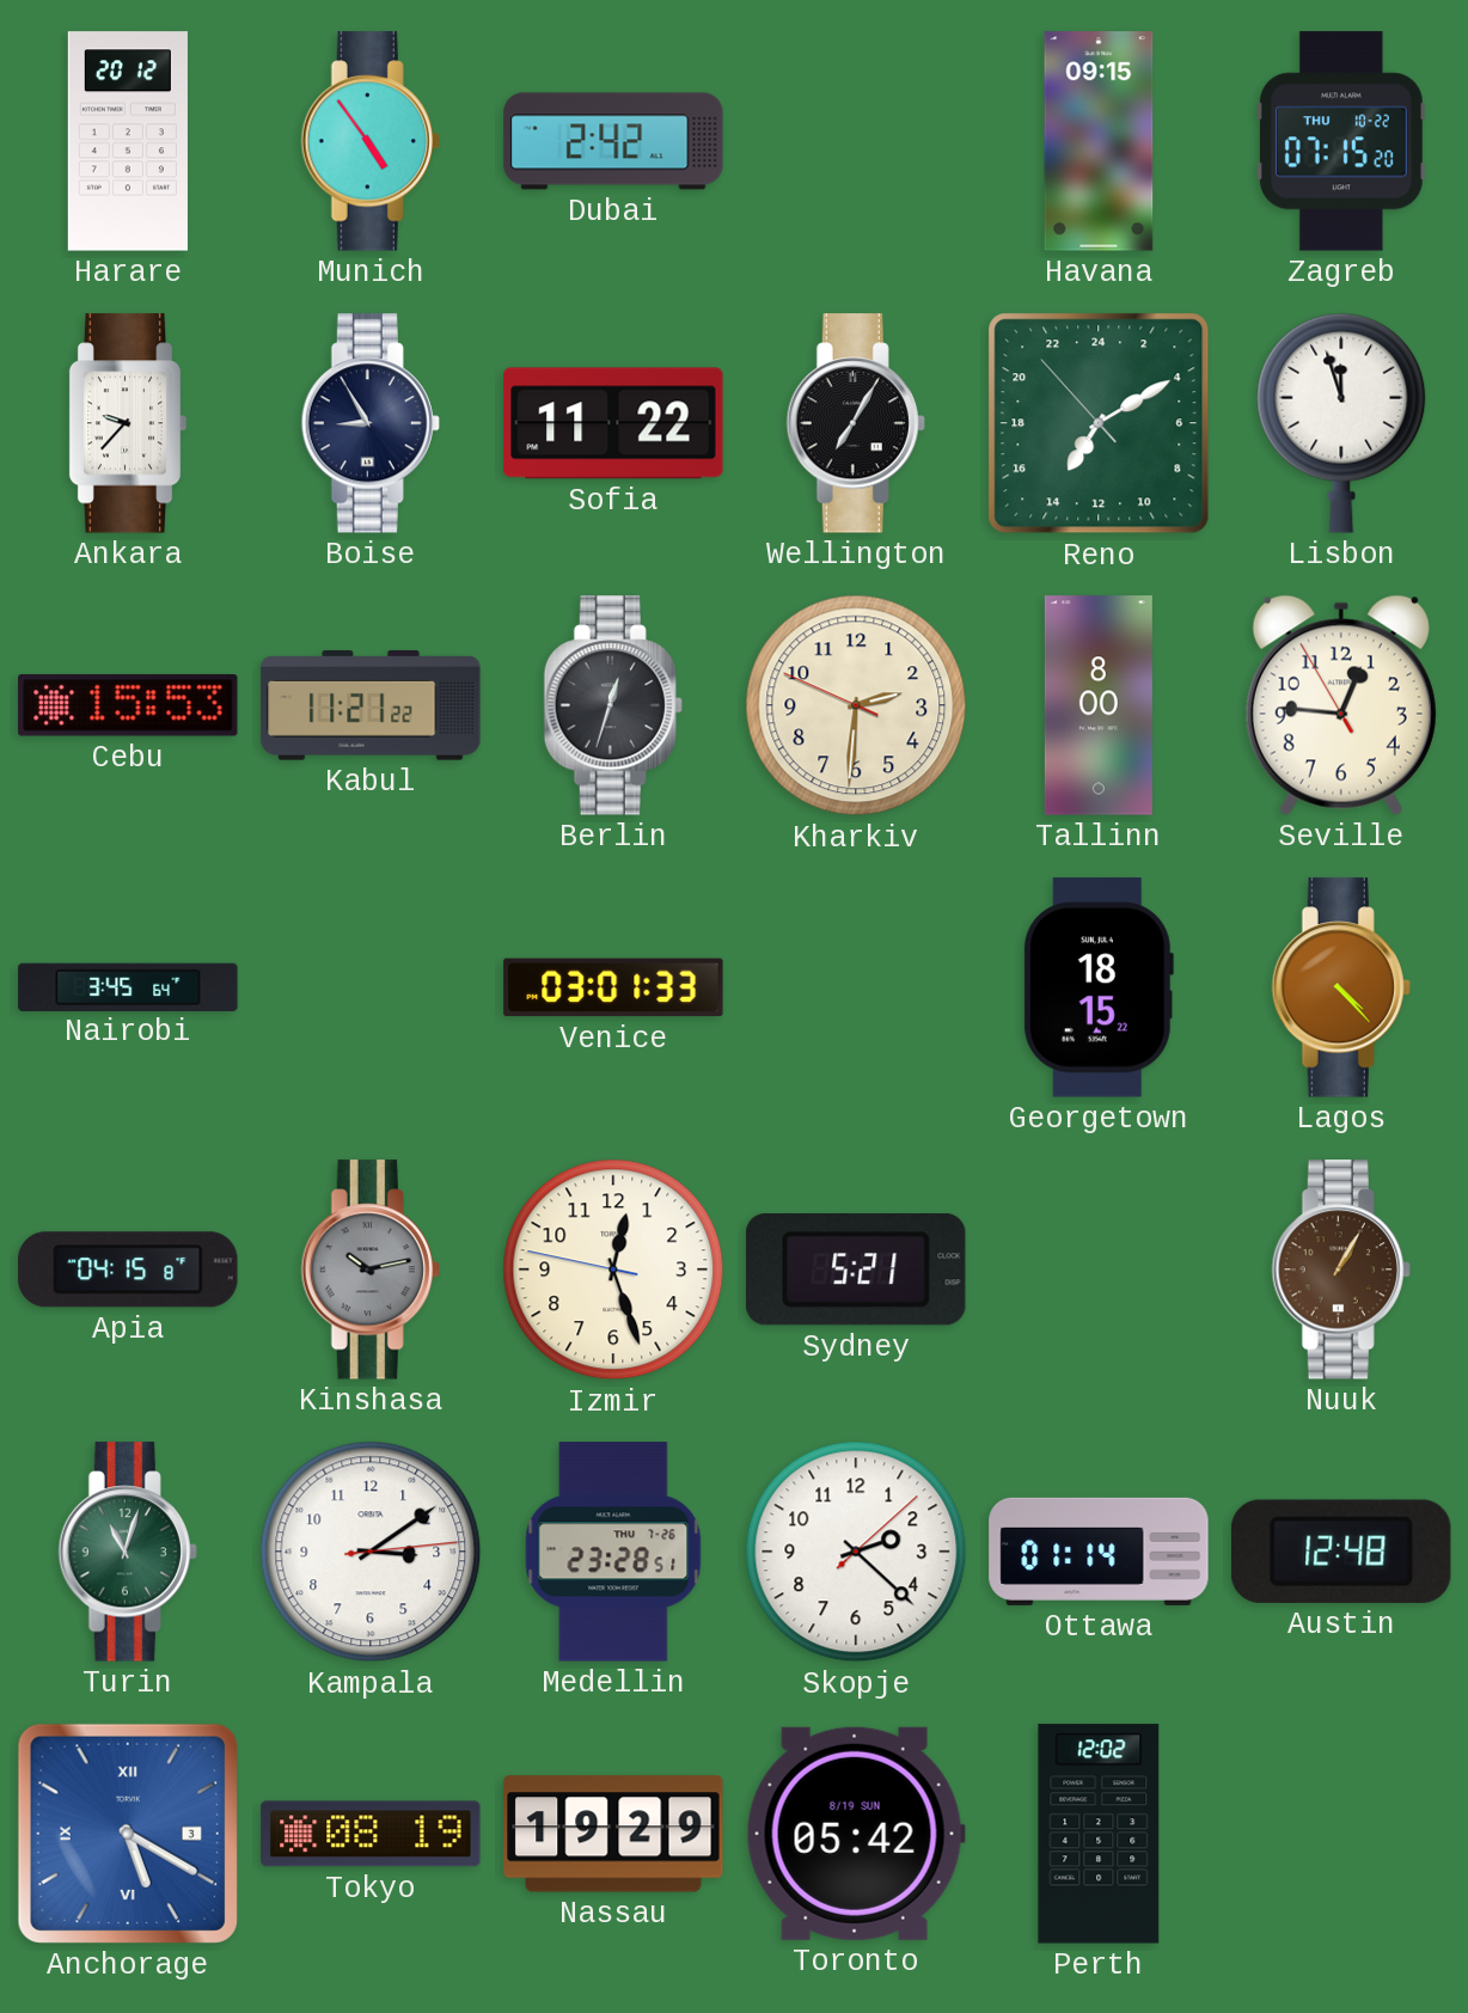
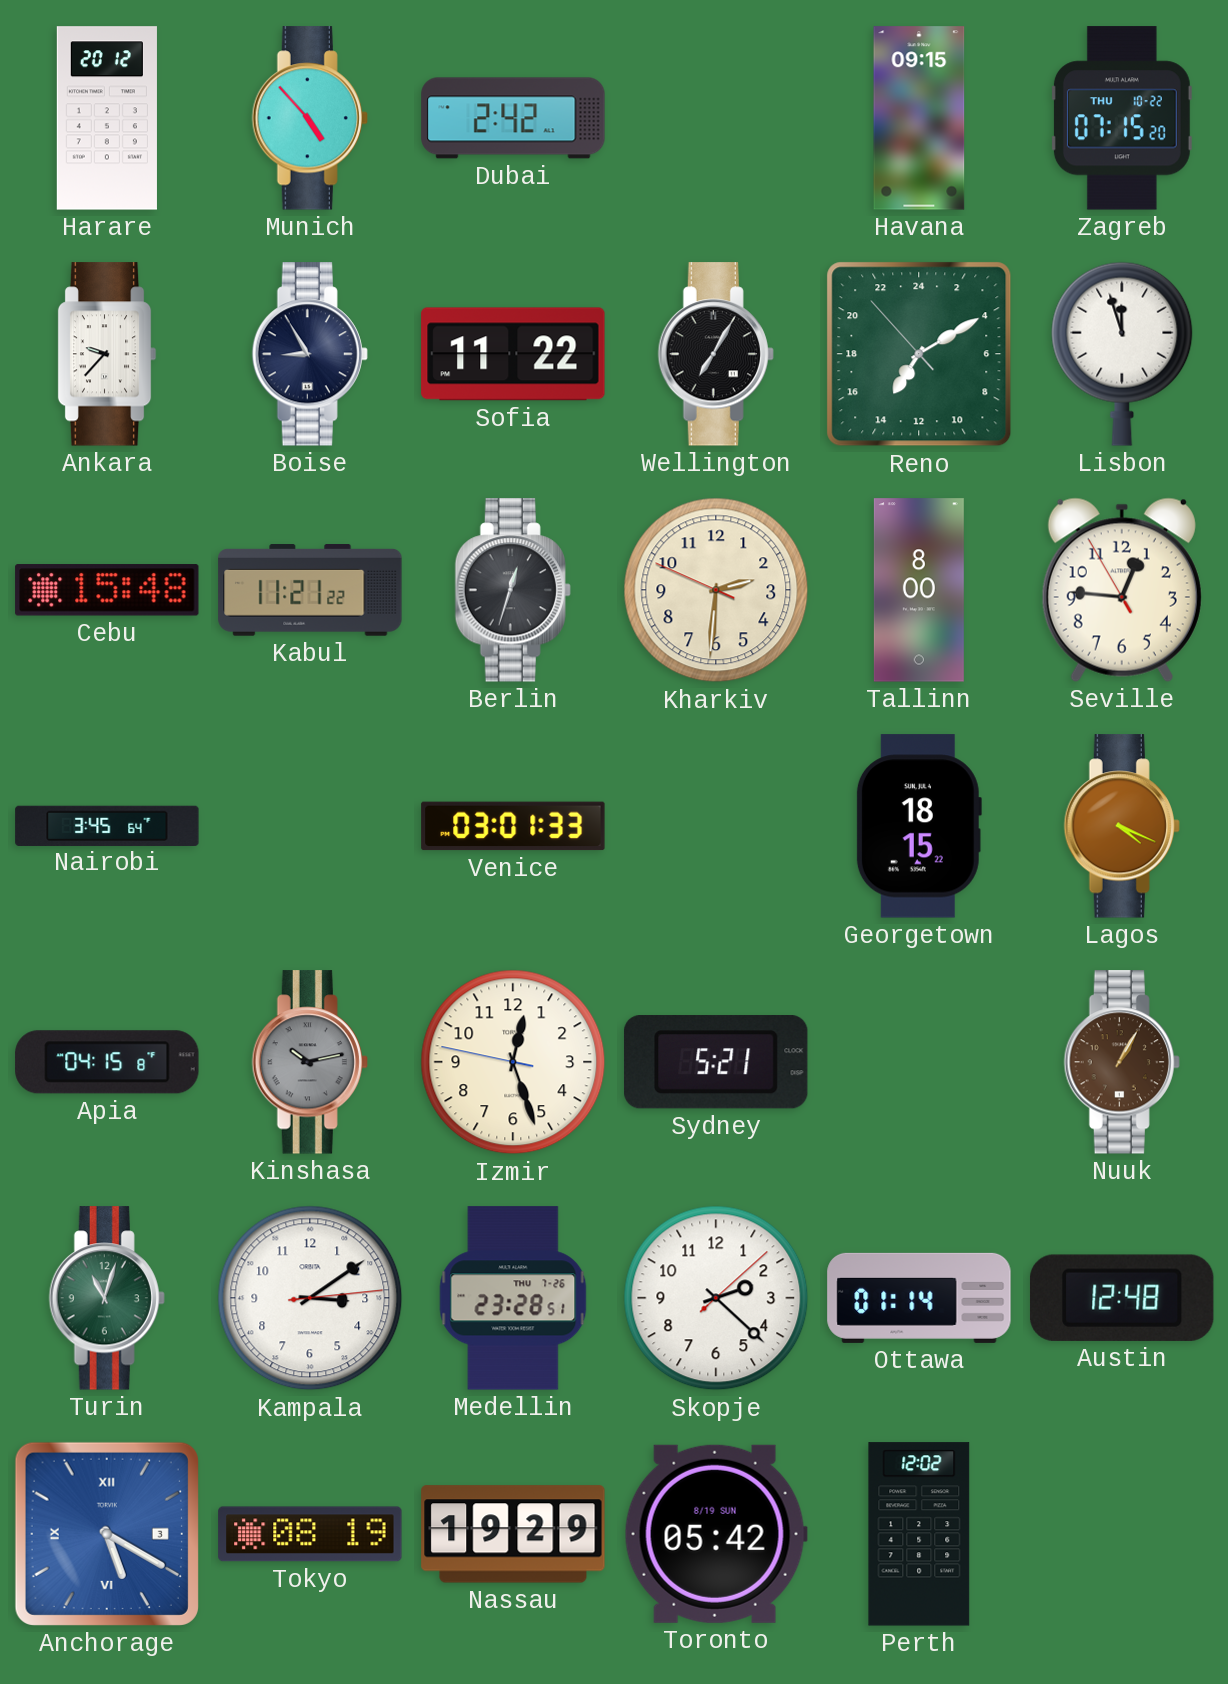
Munich: 4:54 -> 4:53
Cebu: 15:53 -> 15:48
Lagos: 4:23 -> 4:19
